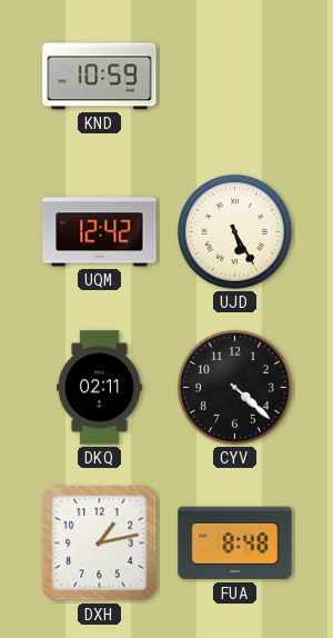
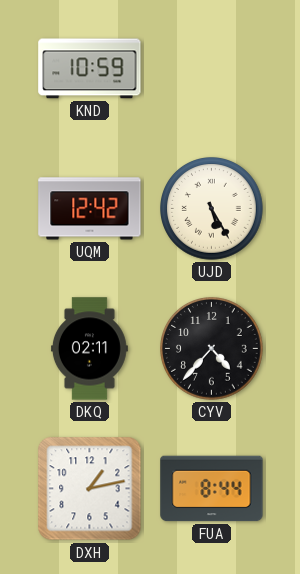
CYV: 4:22 -> 4:37
FUA: 8:48 -> 8:44
